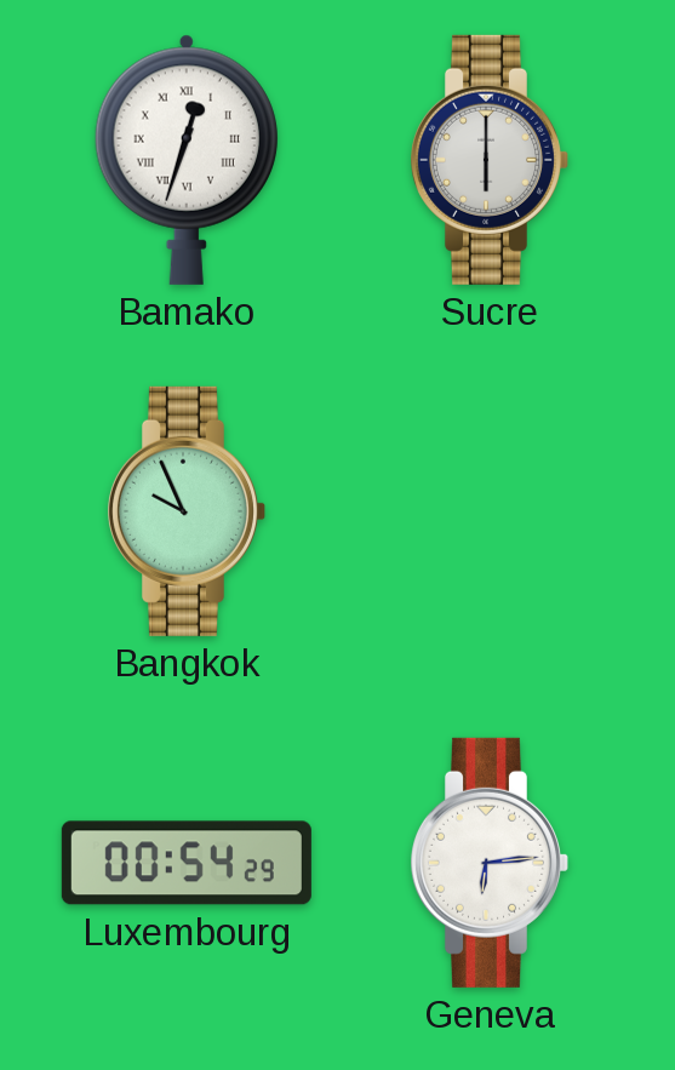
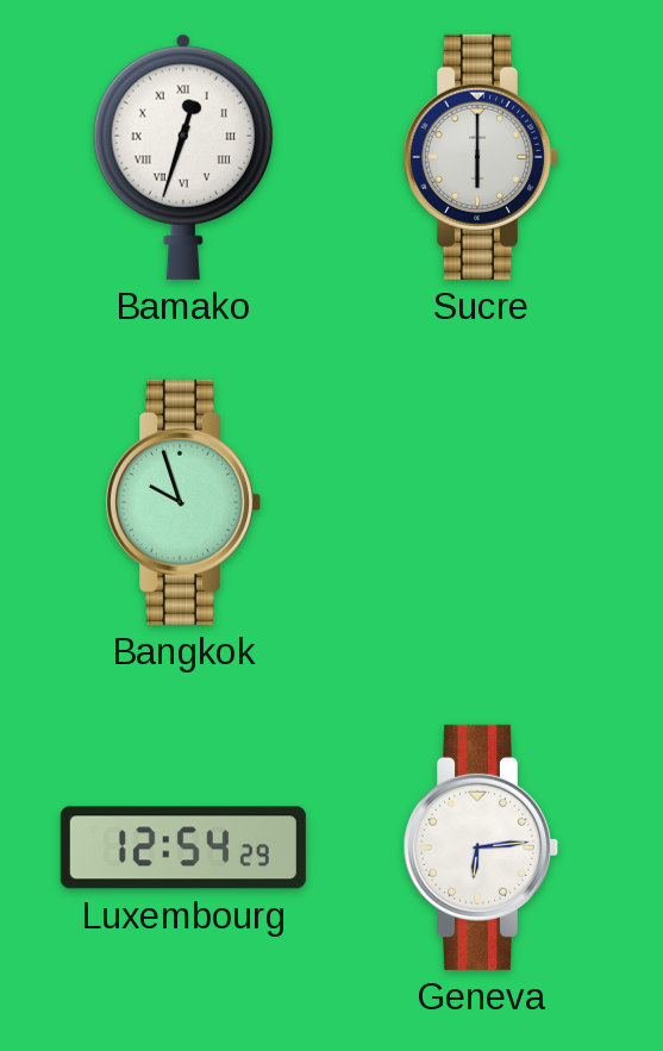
Bangkok: 9:56 -> 9:57
Luxembourg: 00:54 -> 12:54
